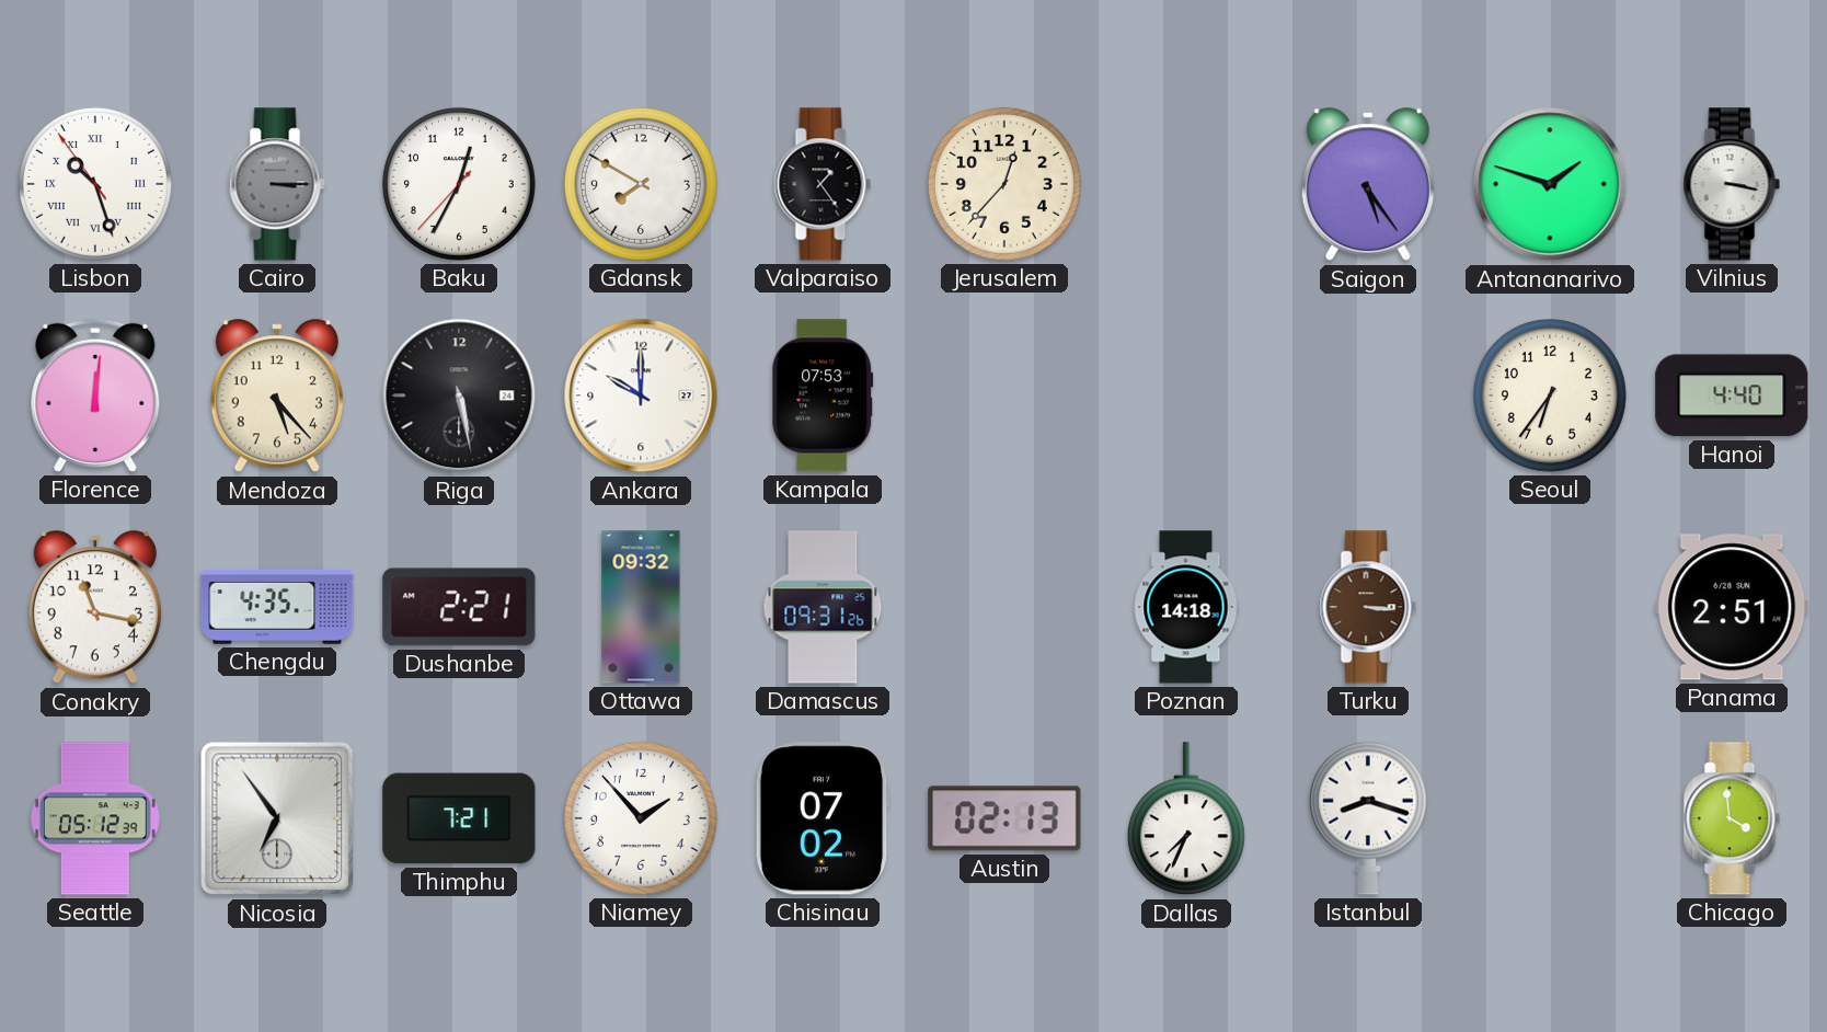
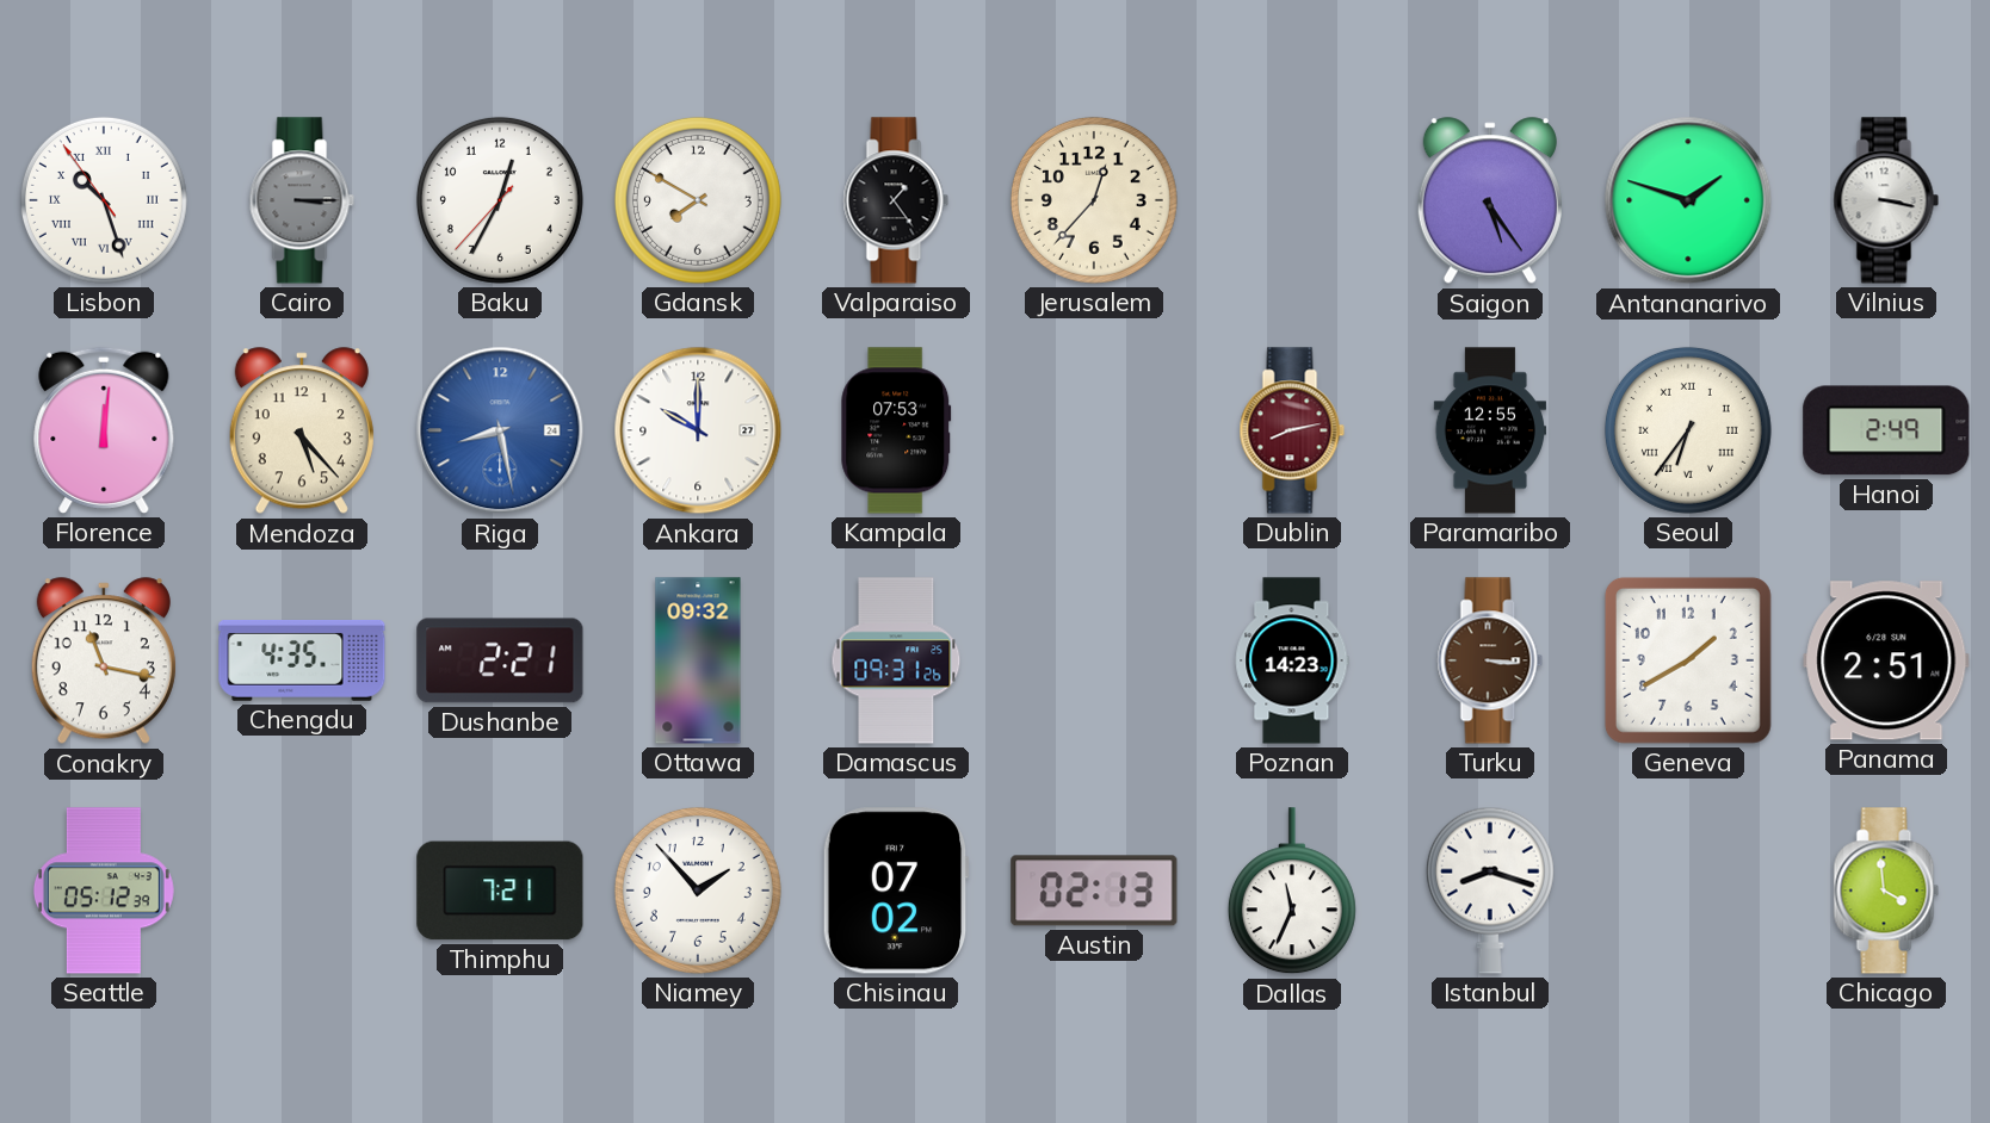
Riga: 5:28 -> 8:28
Riga dial: black -> blue
Dublin: none -> 8:13
Paramaribo: none -> 12:55
Seoul numerals: Arabic -> Roman
Hanoi: 4:40 -> 2:49
Poznan: 14:18 -> 14:23
Geneva: none -> 1:40
Nicosia: 6:54 -> none
Dallas: 7:34 -> 11:34
